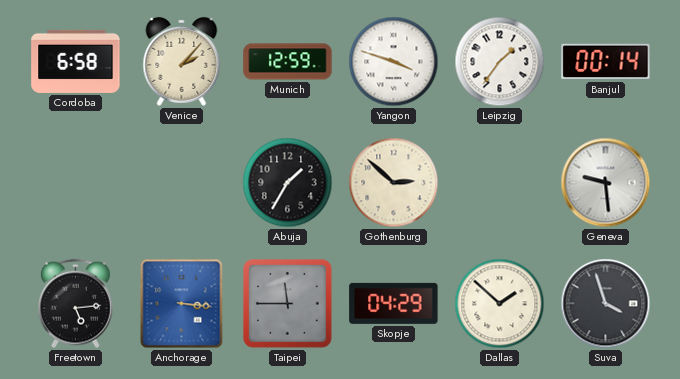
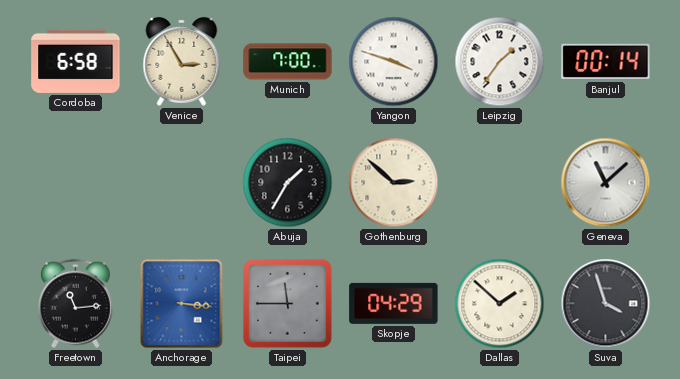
Venice: 2:07 -> 2:55
Munich: 12:59 -> 7:00
Geneva: 9:29 -> 11:08
Freetown: 5:14 -> 11:14
